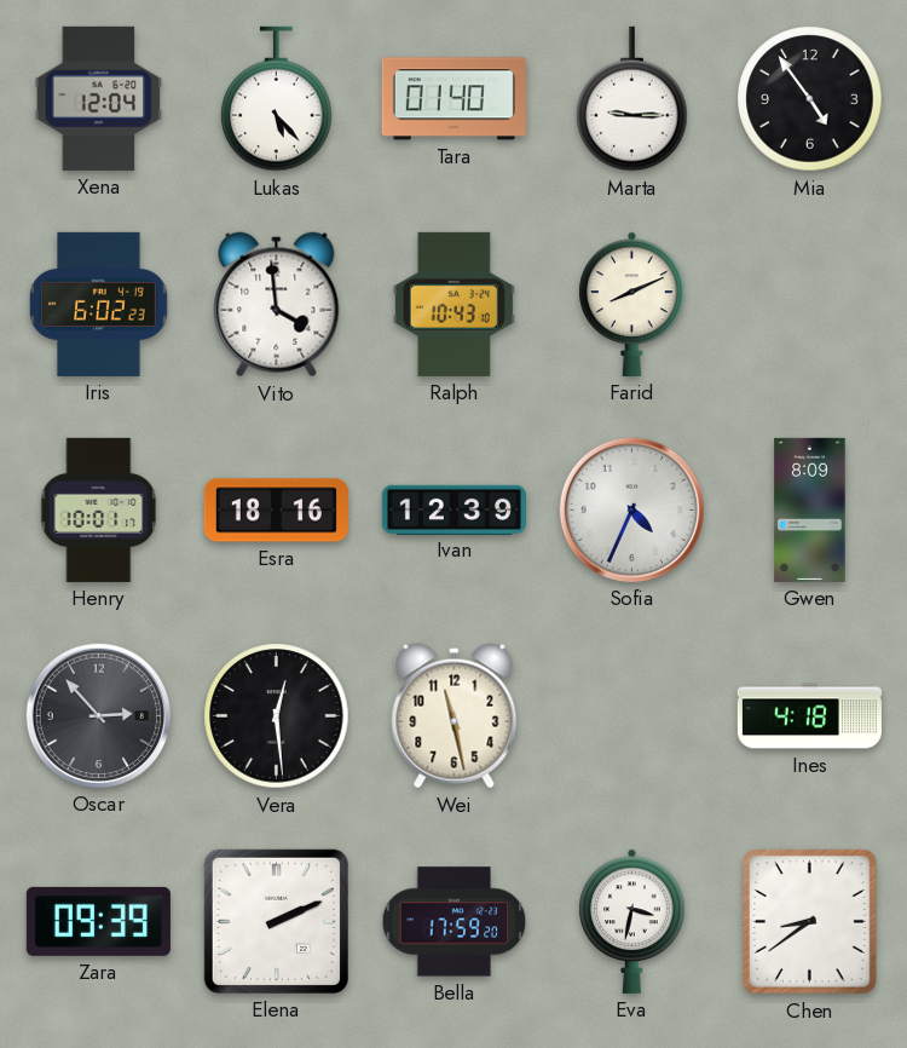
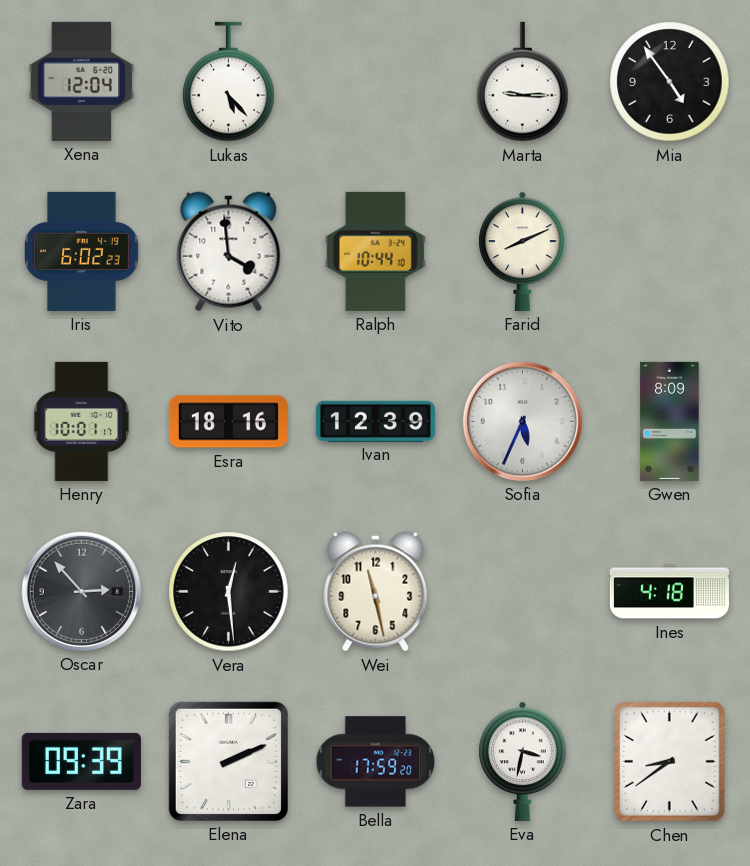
Tara: 01:40 -> none
Ralph: 10:43 -> 10:44
Sofia: 4:34 -> 5:34
